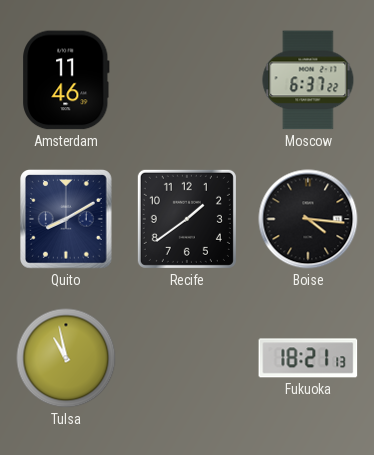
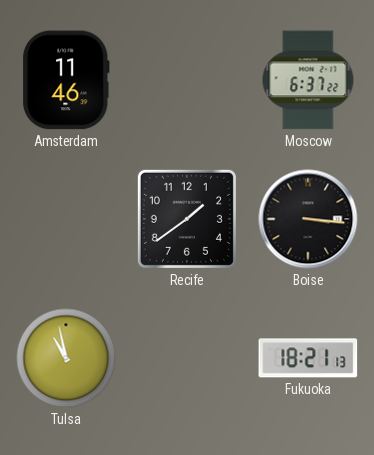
Quito: 8:10 -> none
Boise: 4:16 -> 3:16
